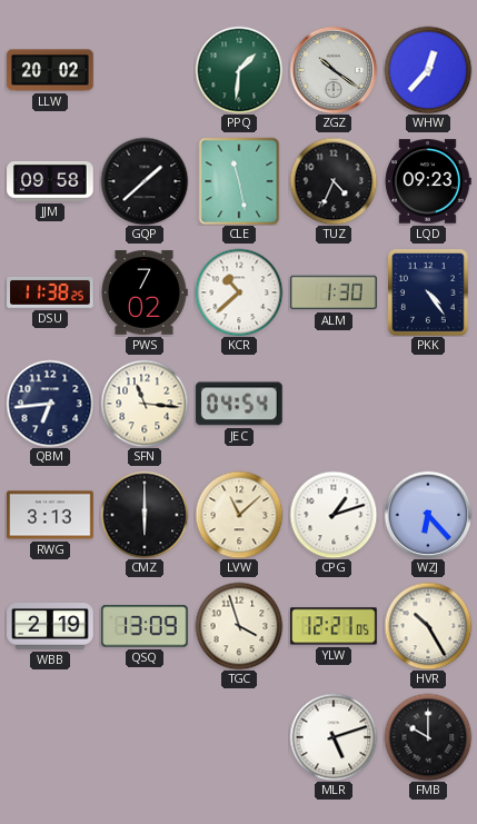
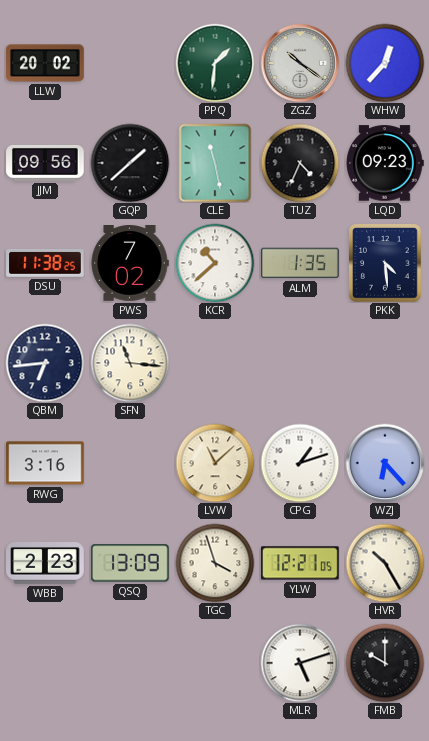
JJM: 09:58 -> 09:56
ALM: 1:30 -> 1:35
PKK: 4:24 -> 4:29
JEC: 04:54 -> none
RWG: 3:13 -> 3:16
CMZ: 6:00 -> none
WBB: 2:19 -> 2:23
